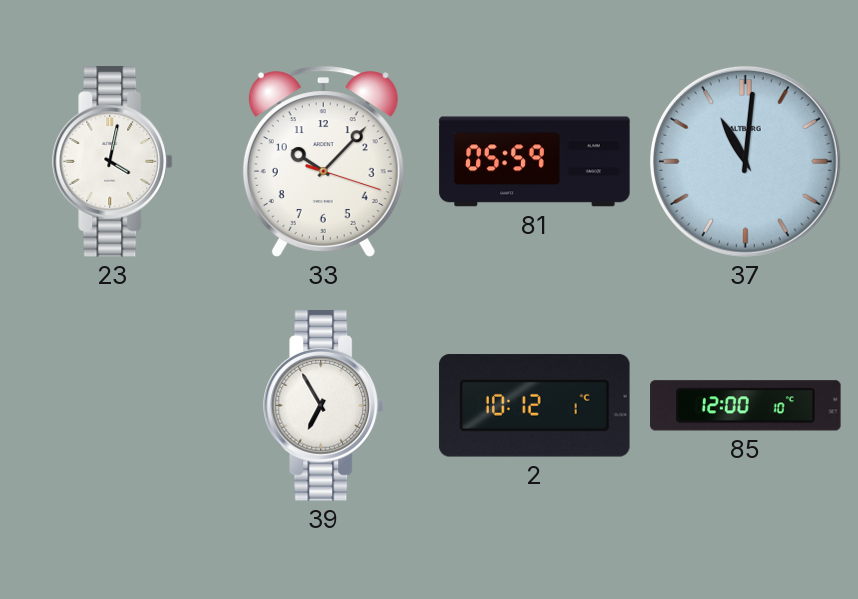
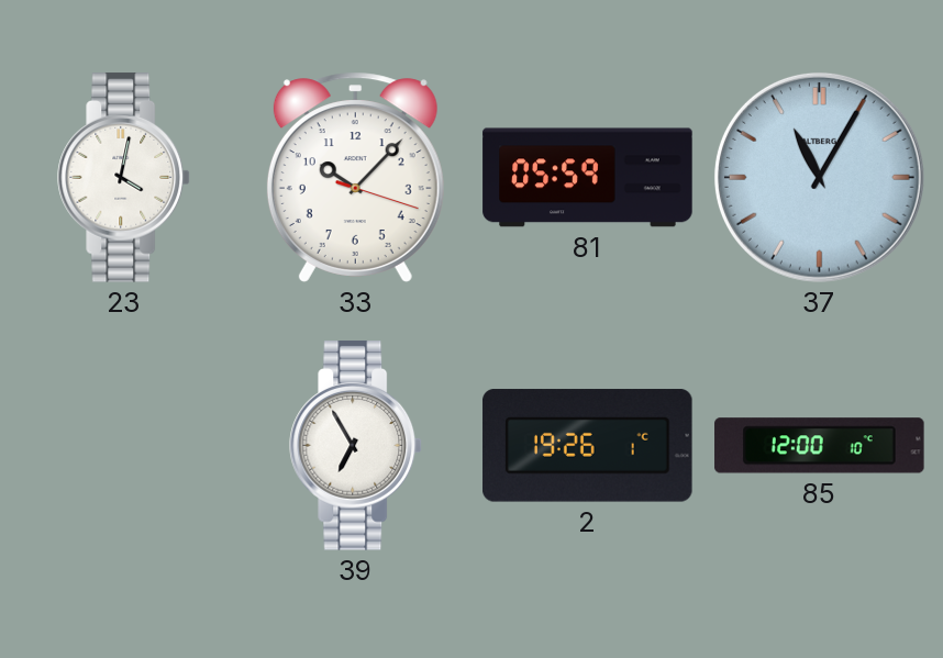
37: 11:01 -> 11:05
2: 10:12 -> 19:26
